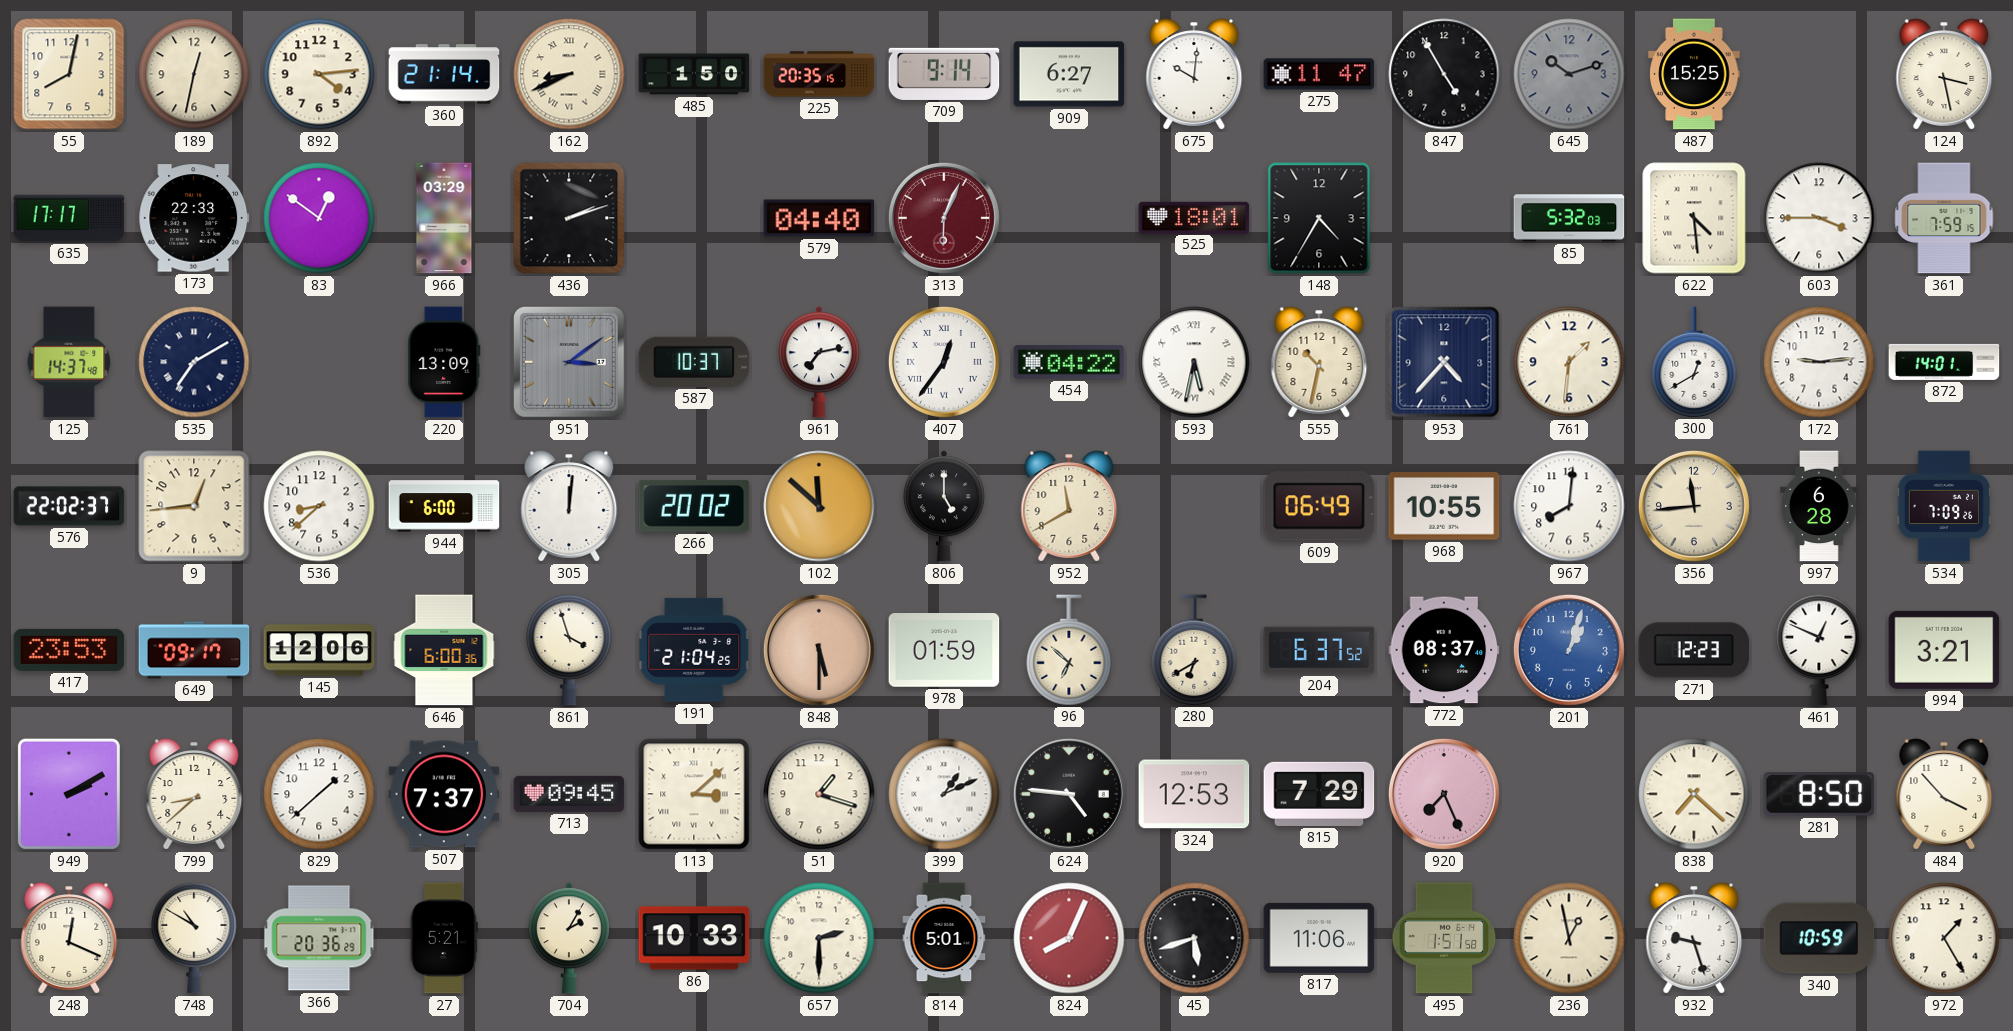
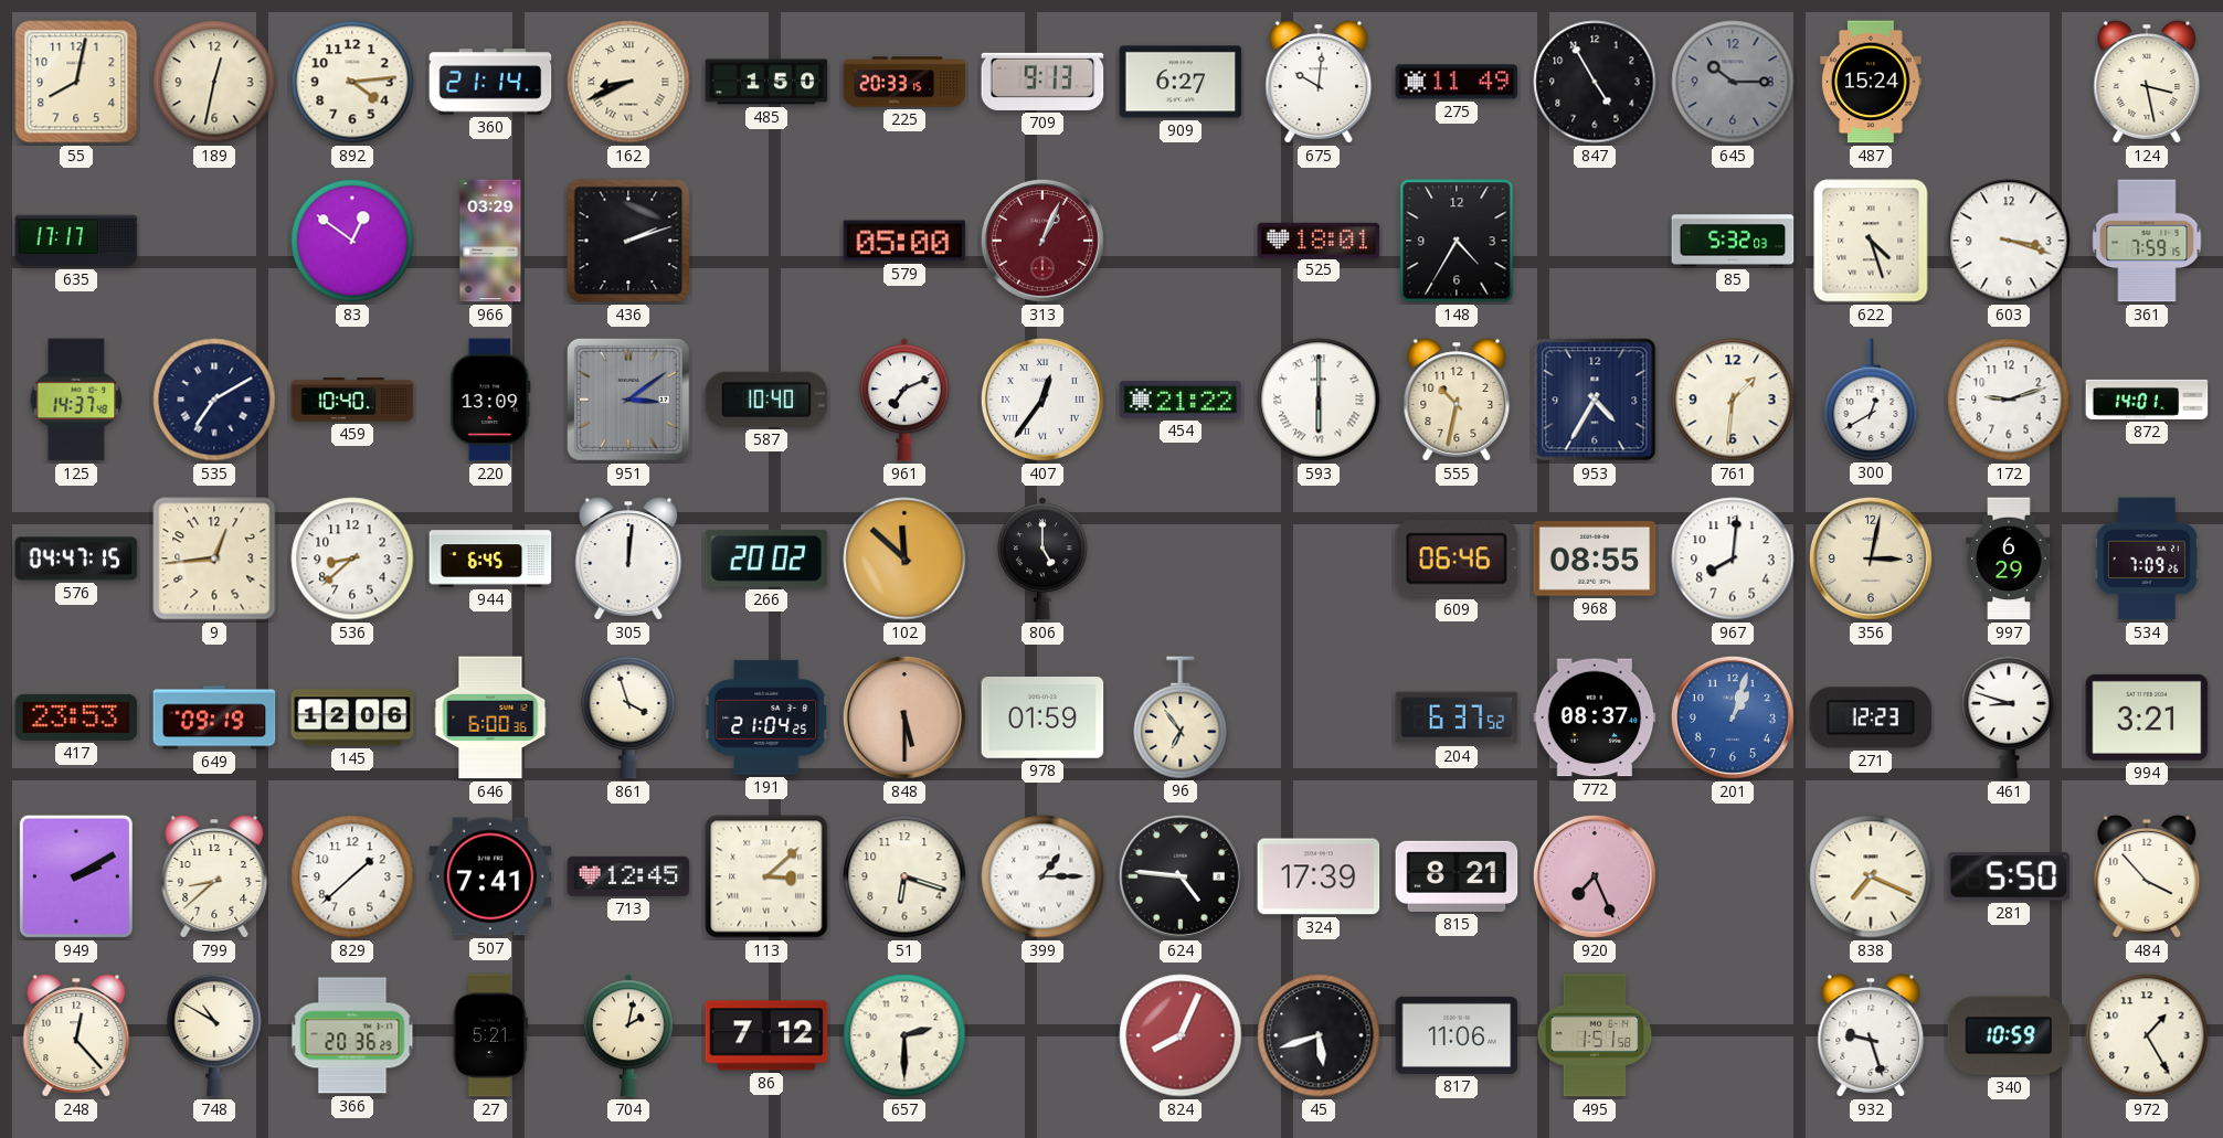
225: 20:35 -> 20:33
709: 9:14 -> 9:13
275: 11:47 -> 11:49
645: 10:12 -> 10:15
487: 15:25 -> 15:24
173: 22:33 -> none
579: 04:40 -> 05:00
313: 6:04 -> 1:04
622: 4:29 -> 4:27
603: 3:45 -> 3:18
459: none -> 10:40
587: 10:37 -> 10:40
961: 7:13 -> 7:11
454: 04:22 -> 21:22
593: 5:32 -> 6:00
953: 4:37 -> 4:35
172: 9:14 -> 9:12
576: 22:02 -> 04:47
944: 6:00 -> 6:45
952: 11:40 -> none
609: 06:49 -> 06:46
968: 10:55 -> 08:55
356: 11:44 -> 3:02
997: 6:28 -> 6:29
649: 09:17 -> 09:19
96: 6:52 -> 6:54
280: 6:40 -> none
461: 12:49 -> 8:48
507: 7:37 -> 7:41
713: 09:45 -> 12:45
51: 1:18 -> 6:18
399: 1:11 -> 1:15
324: 12:53 -> 17:39
815: 7:29 -> 8:21
838: 7:22 -> 7:19
281: 8:50 -> 5:50
248: 12:19 -> 12:23
704: 2:05 -> 2:02
86: 10:33 -> 7:12
814: 5:01 -> none
236: 12:58 -> none
